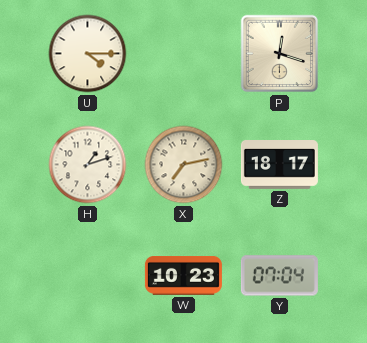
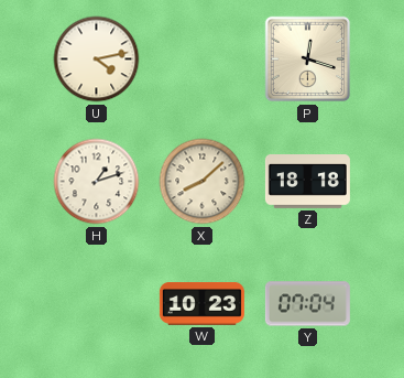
U: 4:15 -> 4:13
X: 7:13 -> 8:08
Z: 18:17 -> 18:18
